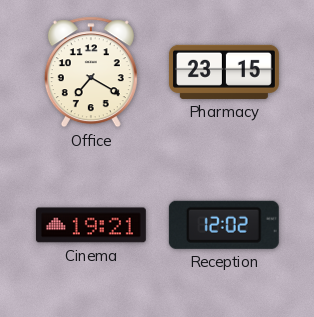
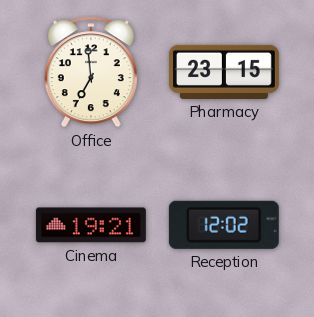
Office: 7:20 -> 6:59
